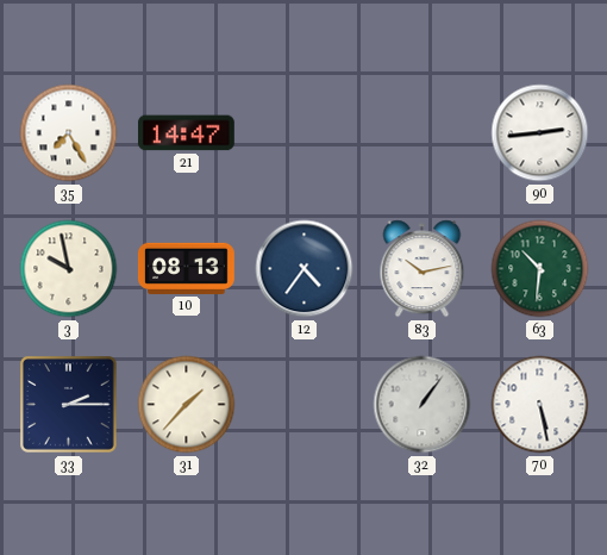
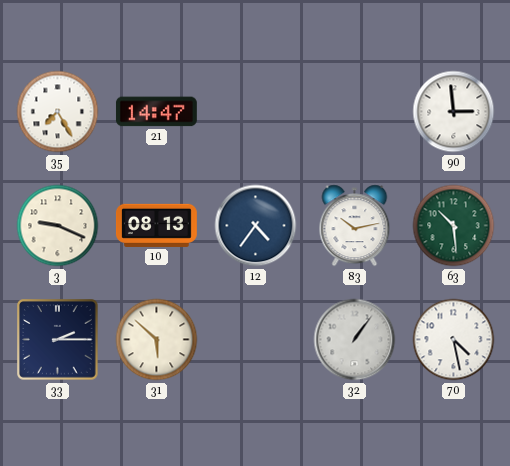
90: 2:44 -> 2:59
3: 9:58 -> 9:19
63: 10:31 -> 10:29
31: 1:37 -> 5:52
70: 5:28 -> 4:28
